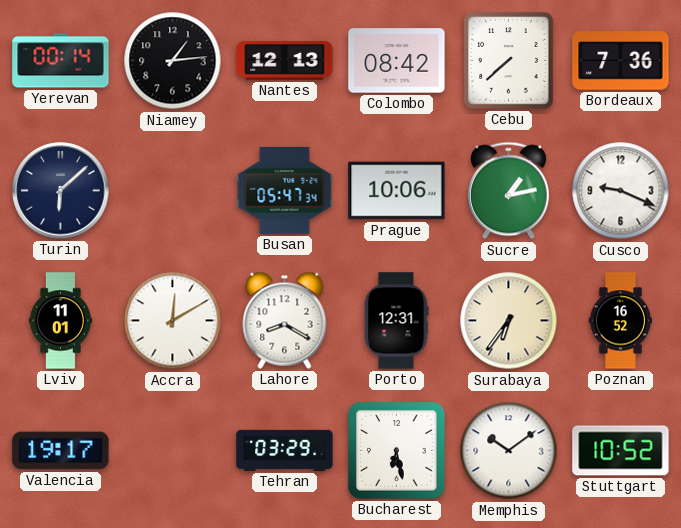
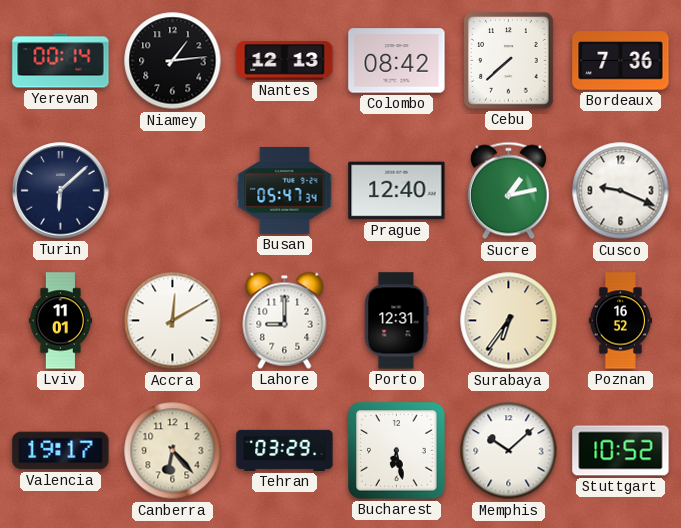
Prague: 10:06 -> 12:40
Lahore: 8:20 -> 9:00
Canberra: none -> 6:23
Memphis: 10:09 -> 10:08
